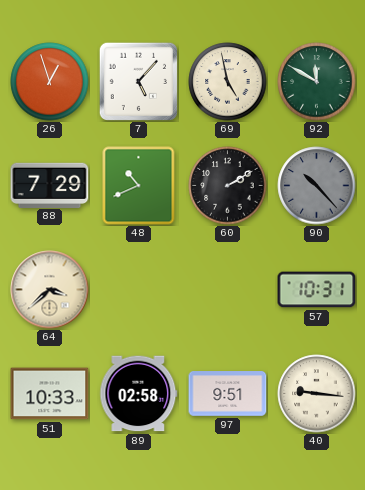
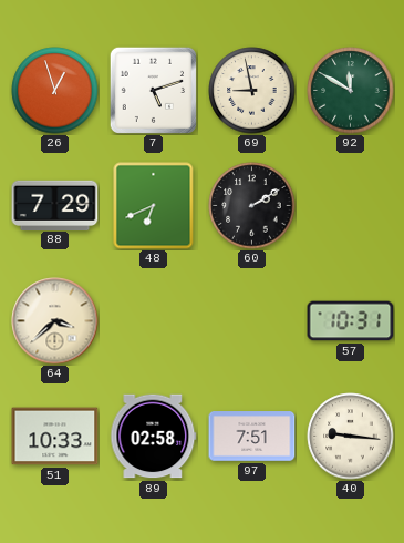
7: 5:07 -> 5:12
69: 4:58 -> 8:58
48: 10:41 -> 6:41
90: 10:23 -> none
97: 9:51 -> 7:51
